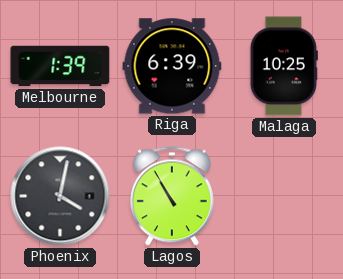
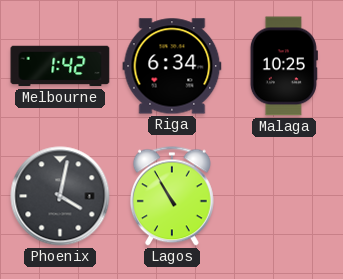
Melbourne: 1:39 -> 1:42
Riga: 6:39 -> 6:34
